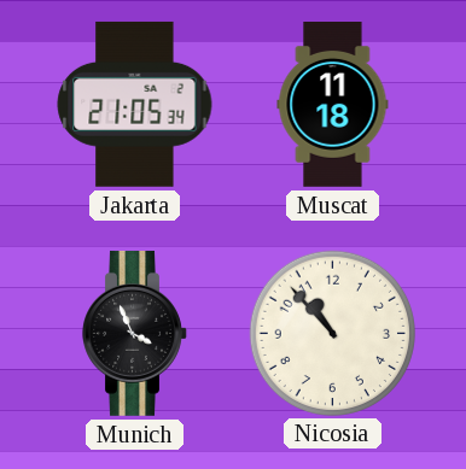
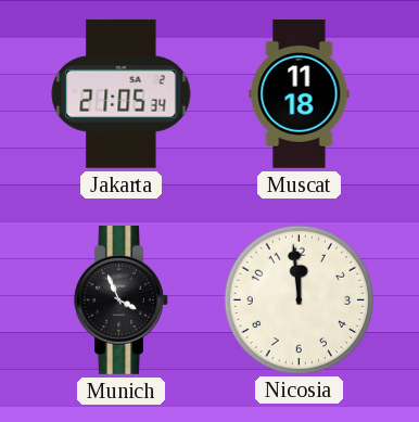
Nicosia: 10:53 -> 11:59
